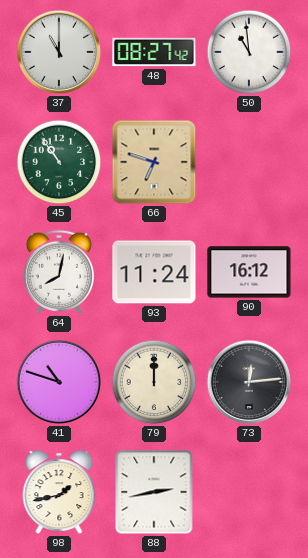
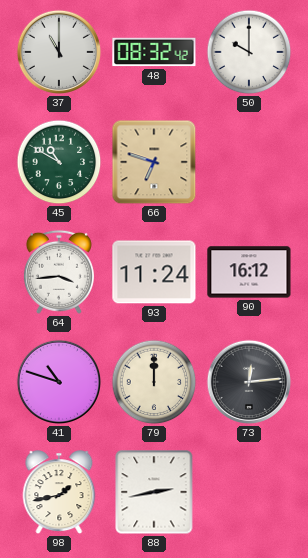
48: 08:27 -> 08:32
50: 10:59 -> 10:00
45: 10:54 -> 10:50
64: 8:02 -> 3:44
